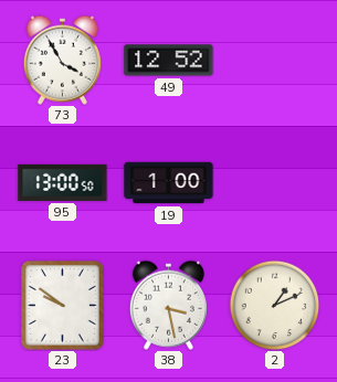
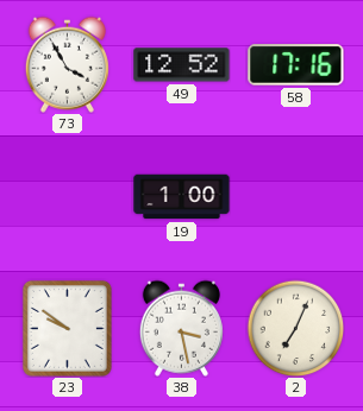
58: none -> 17:16
95: 13:00 -> none
2: 1:11 -> 7:04
